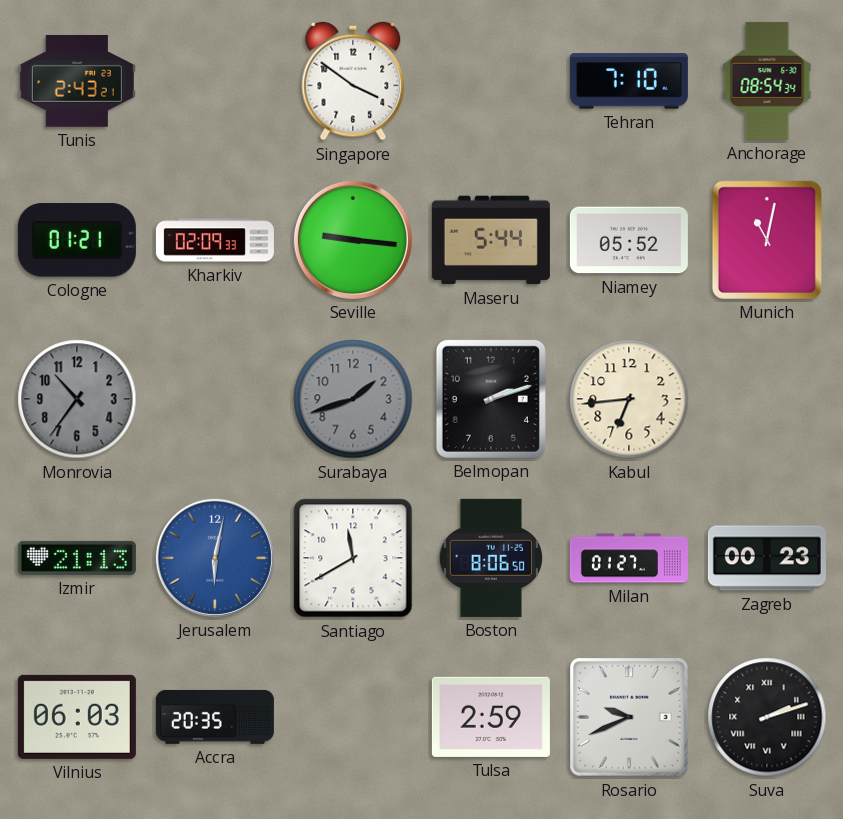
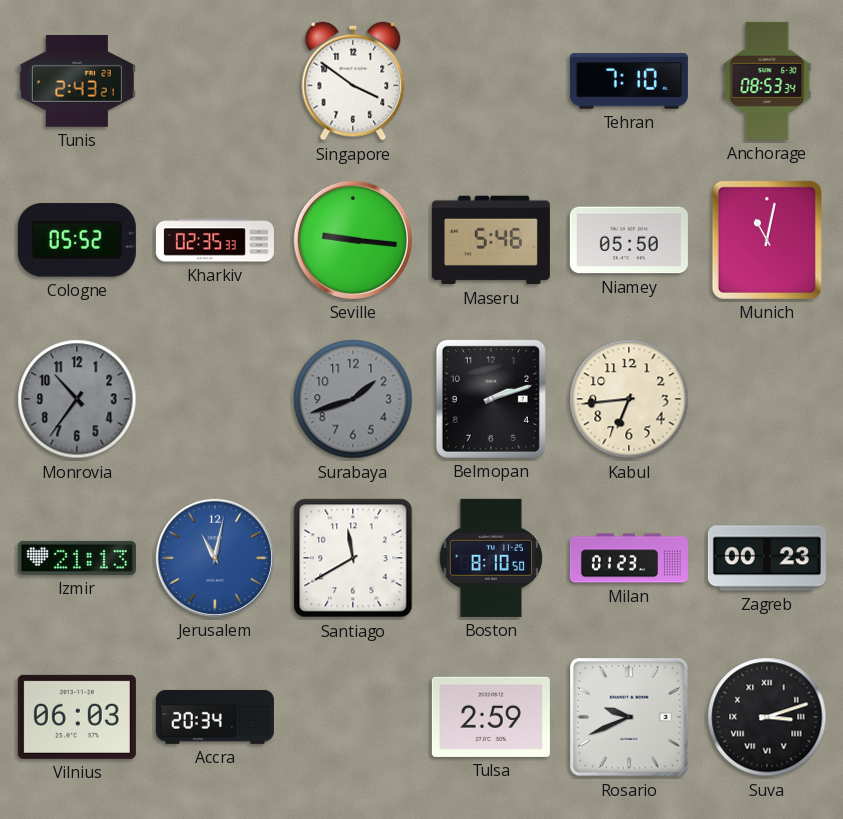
Anchorage: 08:54 -> 08:53
Cologne: 01:21 -> 05:52
Kharkiv: 02:09 -> 02:35
Maseru: 5:44 -> 5:46
Niamey: 05:52 -> 05:50
Jerusalem: 6:02 -> 11:02
Boston: 8:06 -> 8:10
Milan: 01:27 -> 01:23
Accra: 20:35 -> 20:34
Suva: 2:12 -> 3:12
